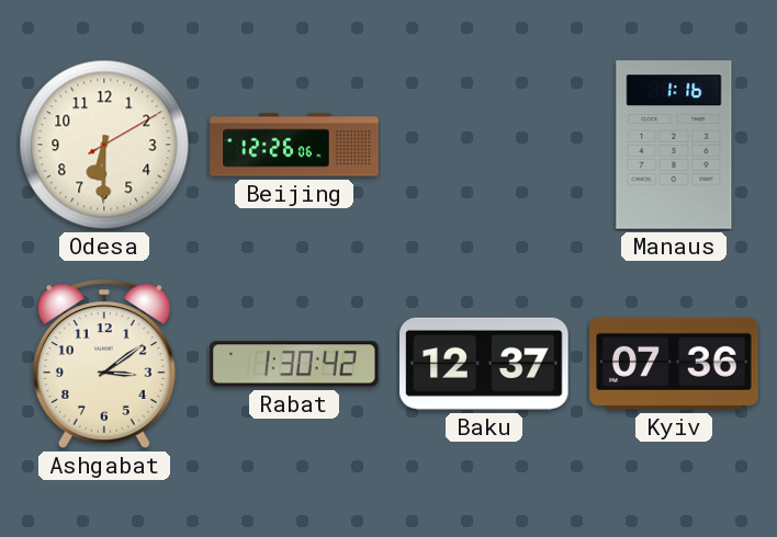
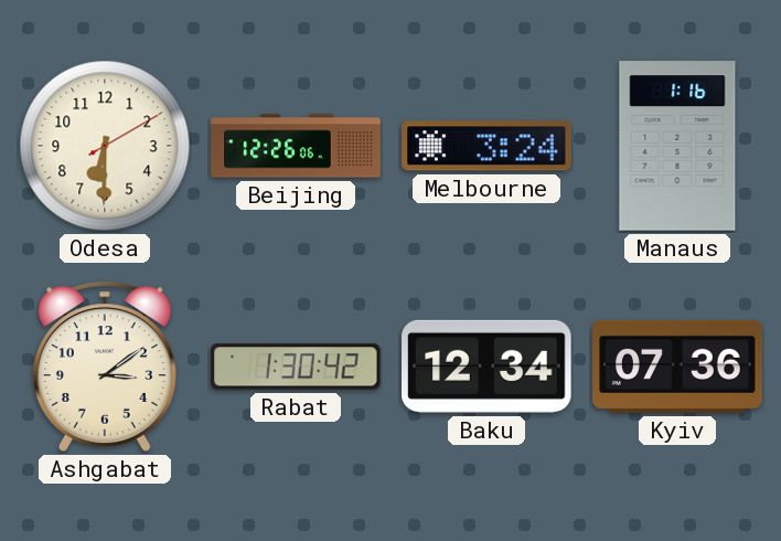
Melbourne: none -> 3:24
Baku: 12:37 -> 12:34
